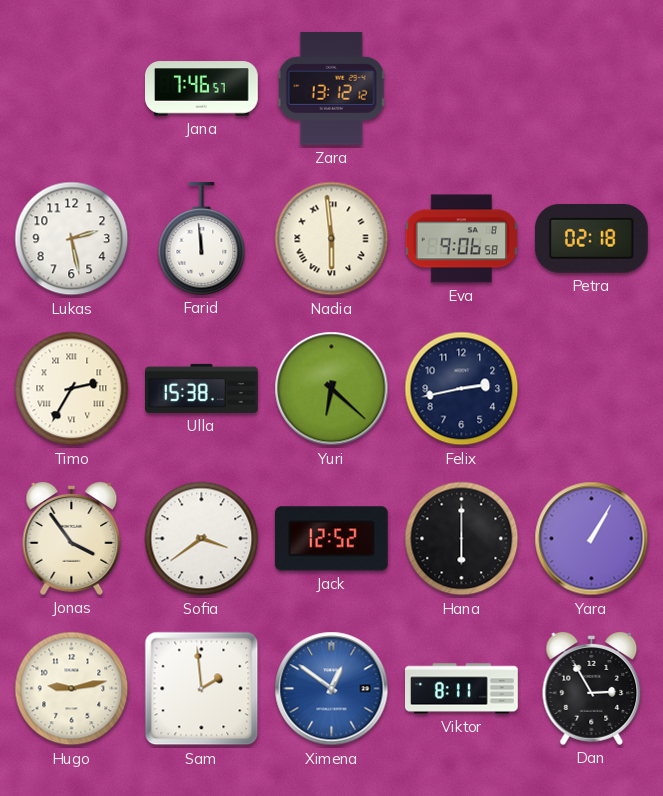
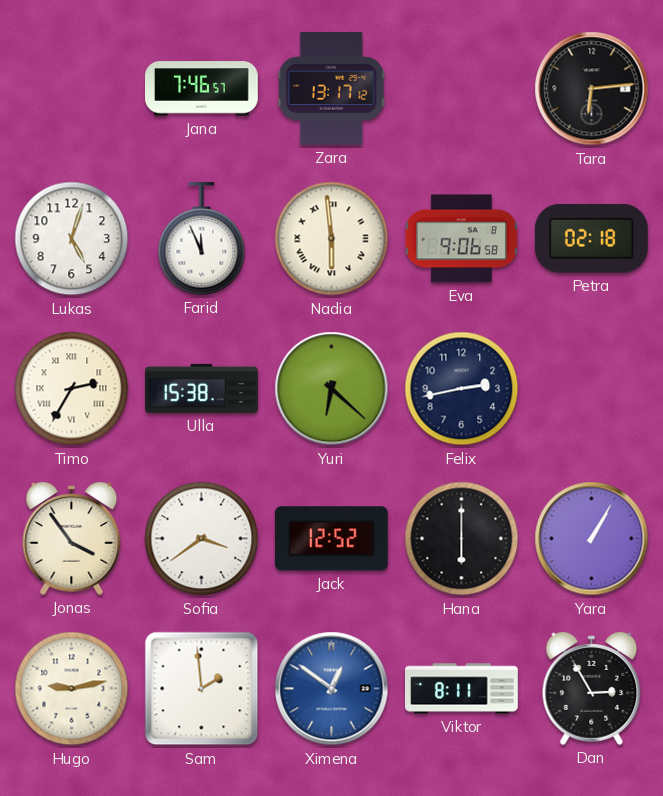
Zara: 13:12 -> 13:17
Tara: none -> 6:14
Lukas: 2:28 -> 5:03
Farid: 11:59 -> 11:56
